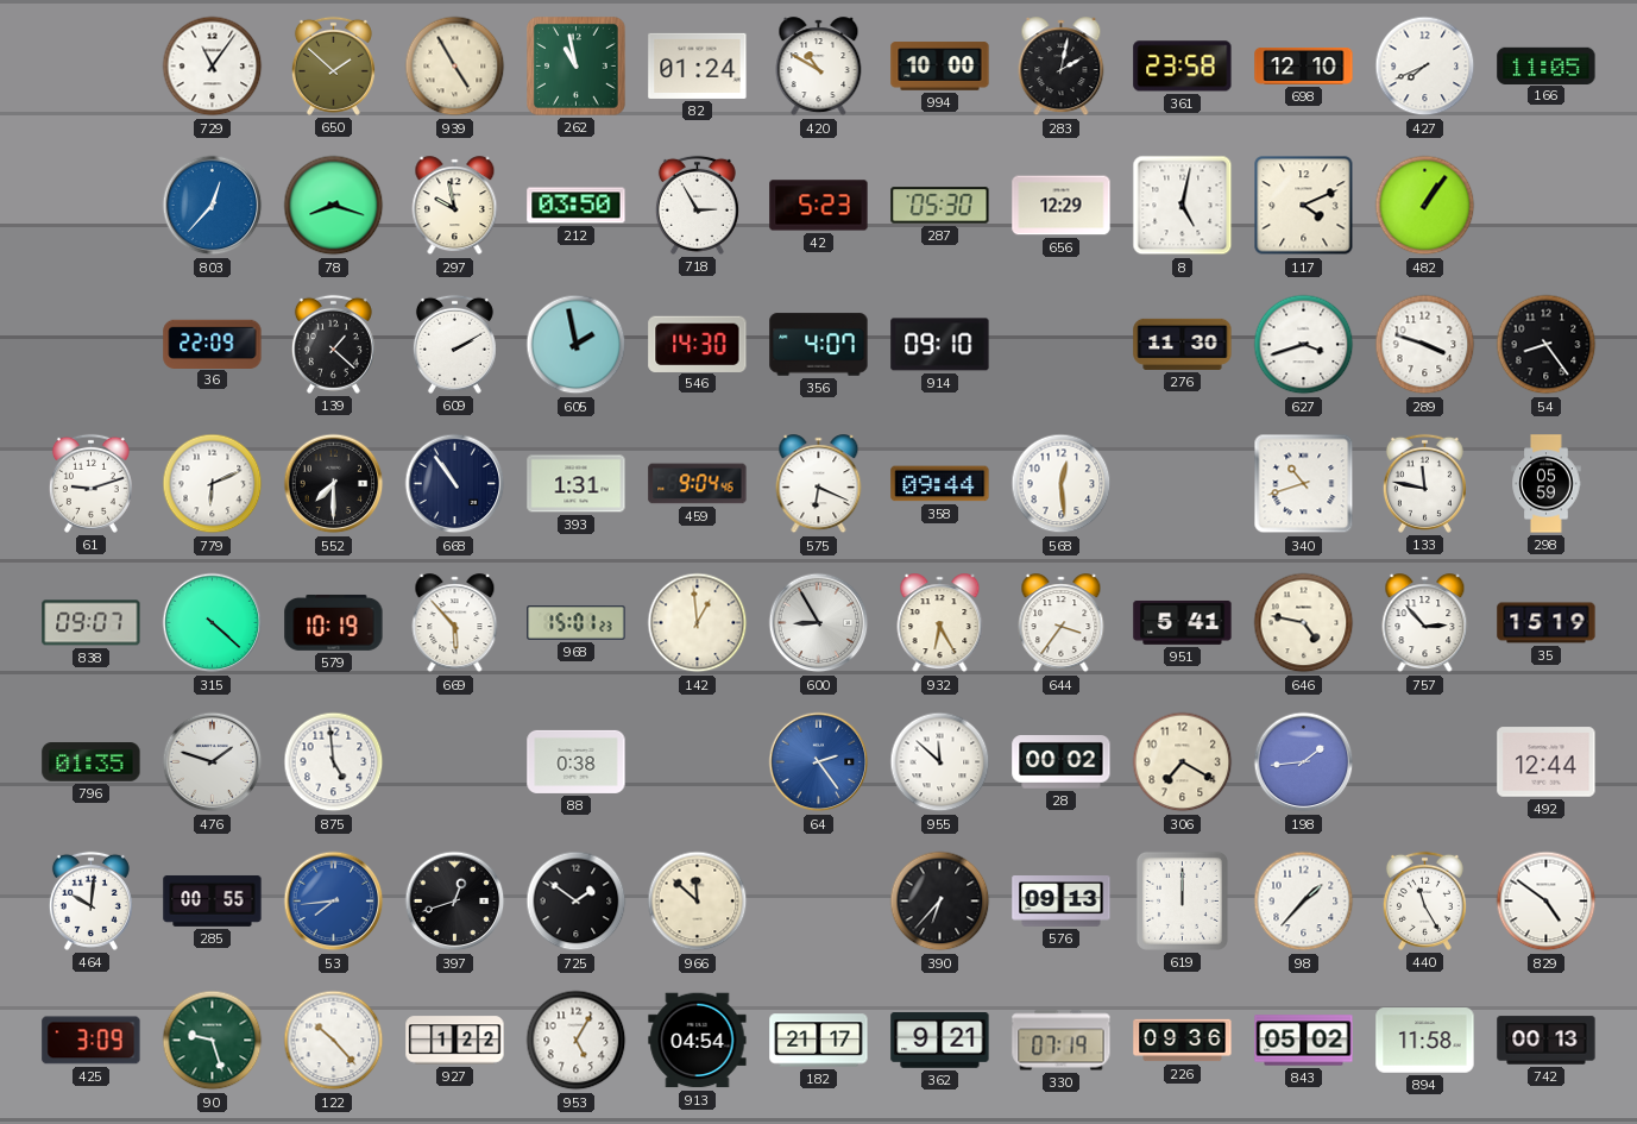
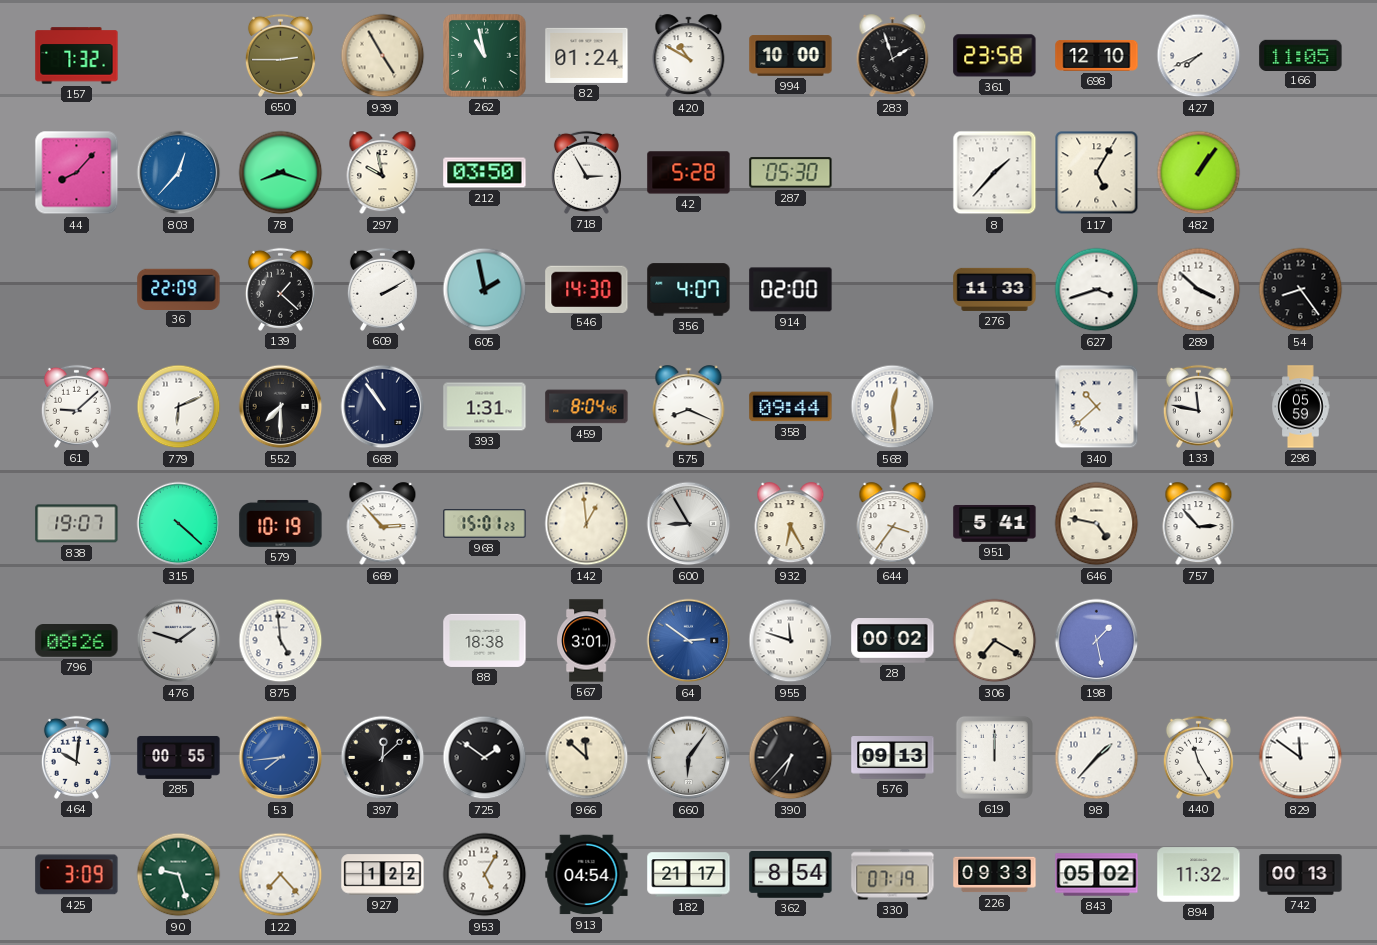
157: none -> 7:32
729: 11:06 -> none
650: 1:52 -> 2:45
283: 2:02 -> 1:57
44: none -> 8:07
42: 5:23 -> 5:28
656: 12:29 -> none
8: 5:02 -> 1:37
117: 4:11 -> 5:05
914: 09:10 -> 02:00
276: 11:30 -> 11:33
289: 3:48 -> 3:52
61: 9:12 -> 9:08
459: 9:04 -> 8:04
575: 6:19 -> 8:19
340: 10:42 -> 10:38
838: 09:07 -> 19:07
669: 5:53 -> 2:53
35: 15:19 -> none
796: 01:35 -> 08:26
88: 0:38 -> 18:38
567: none -> 3:01
64: 2:24 -> 2:51
955: 11:52 -> 11:48
198: 1:44 -> 1:28
492: 12:44 -> none
397: 12:42 -> 12:08
660: none -> 6:06
829: 4:51 -> 11:51
122: 10:23 -> 7:23
362: 9:21 -> 8:54
226: 09:36 -> 09:33
894: 11:58 -> 11:32
